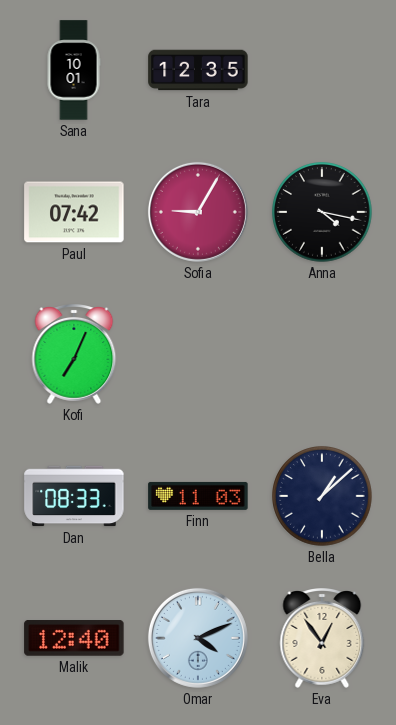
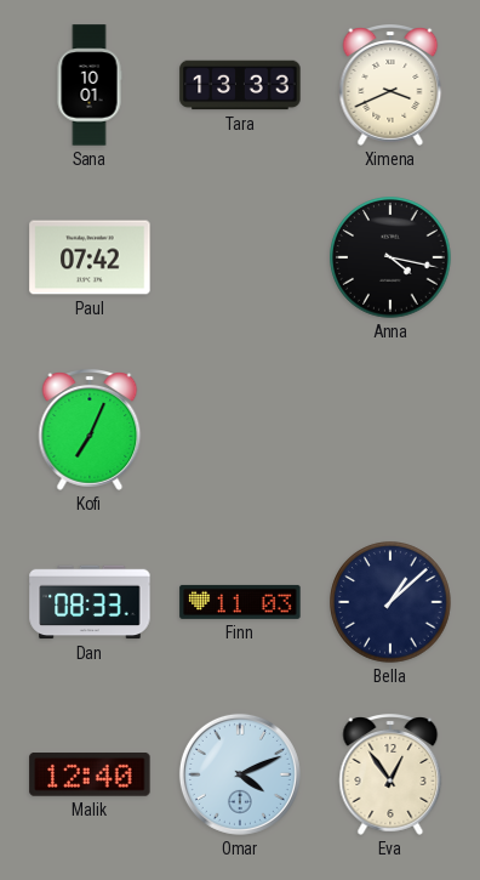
Tara: 12:35 -> 13:33
Ximena: none -> 3:41
Sofia: 9:05 -> none
